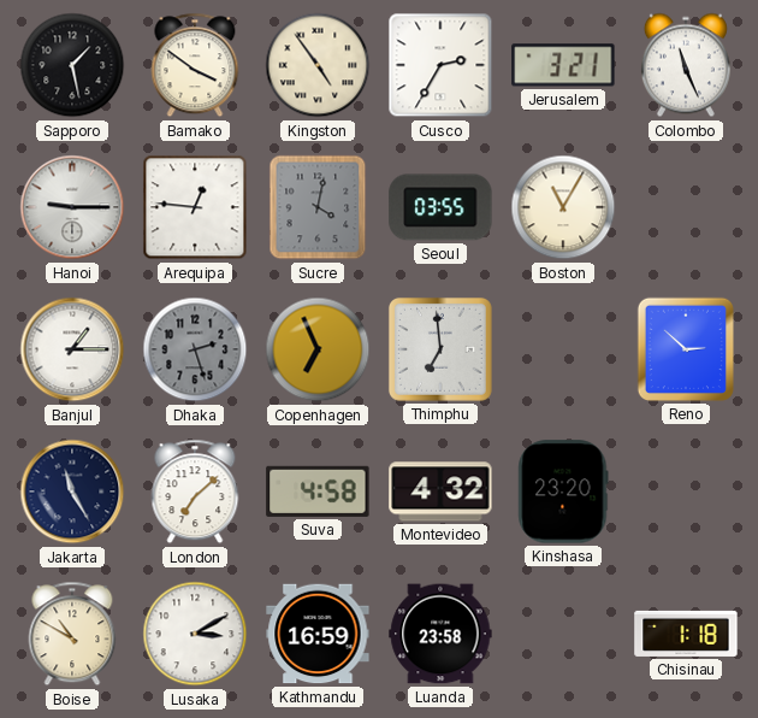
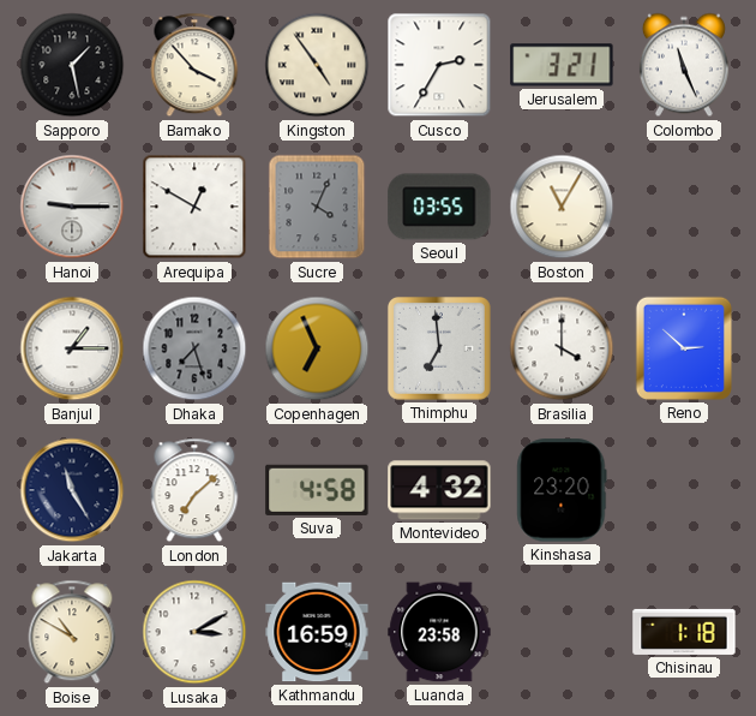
Bamako: 3:51 -> 3:53
Arequipa: 12:46 -> 12:50
Sucre: 4:02 -> 4:04
Dhaka: 2:27 -> 7:27
Brasilia: none -> 4:00
